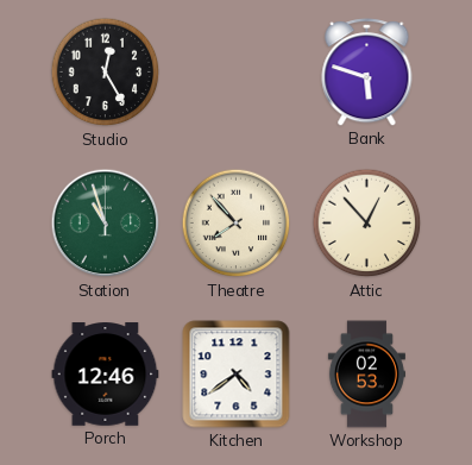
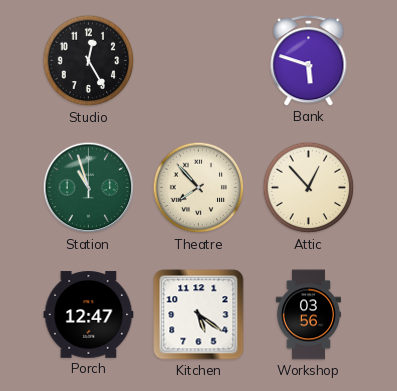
Porch: 12:46 -> 12:47
Kitchen: 4:39 -> 5:21
Workshop: 02:53 -> 03:56
